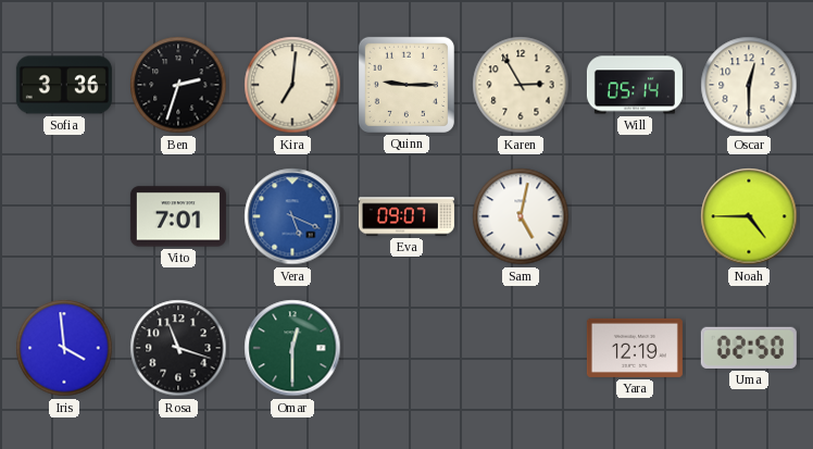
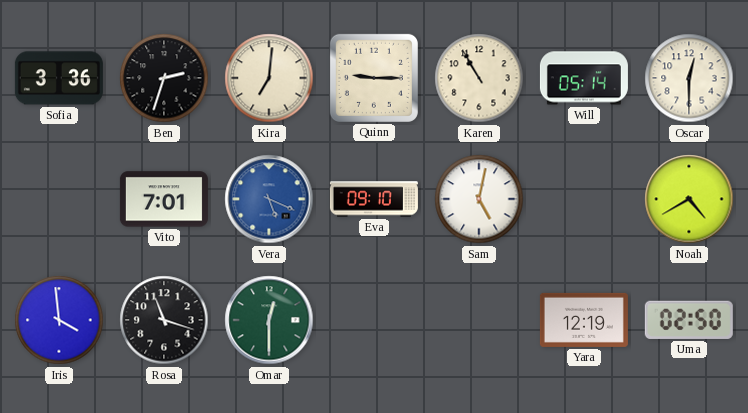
Karen: 2:55 -> 10:55
Eva: 09:07 -> 09:10
Noah: 4:45 -> 4:40
